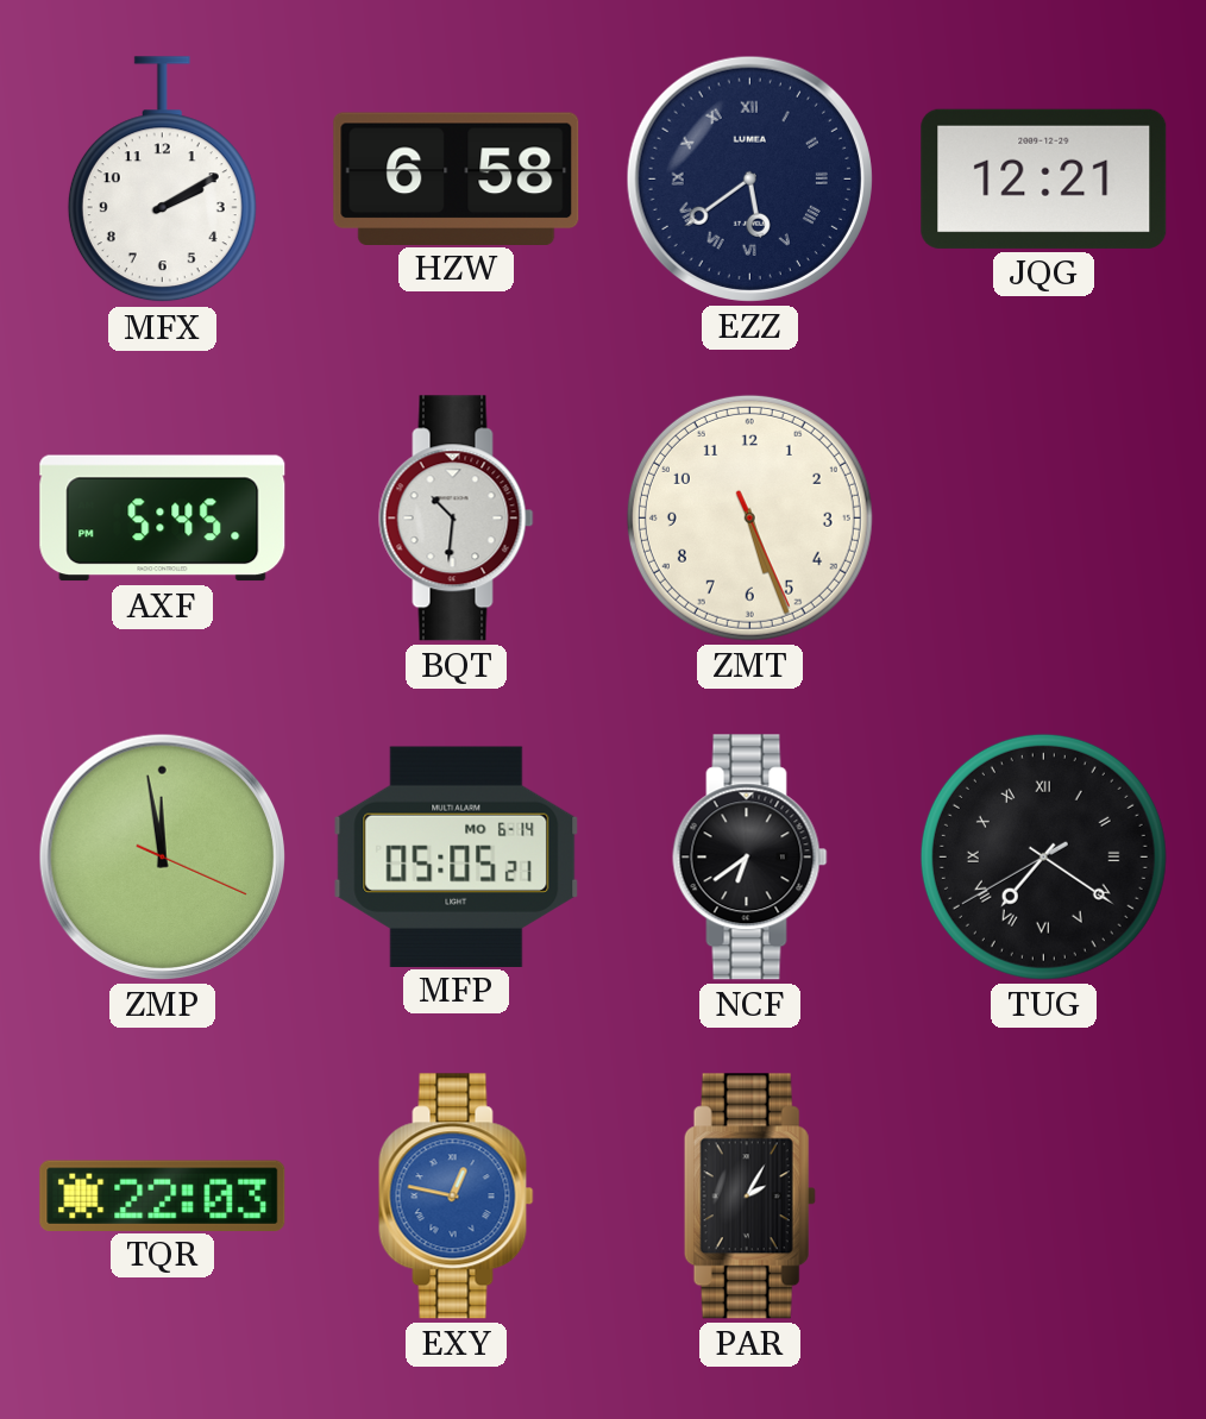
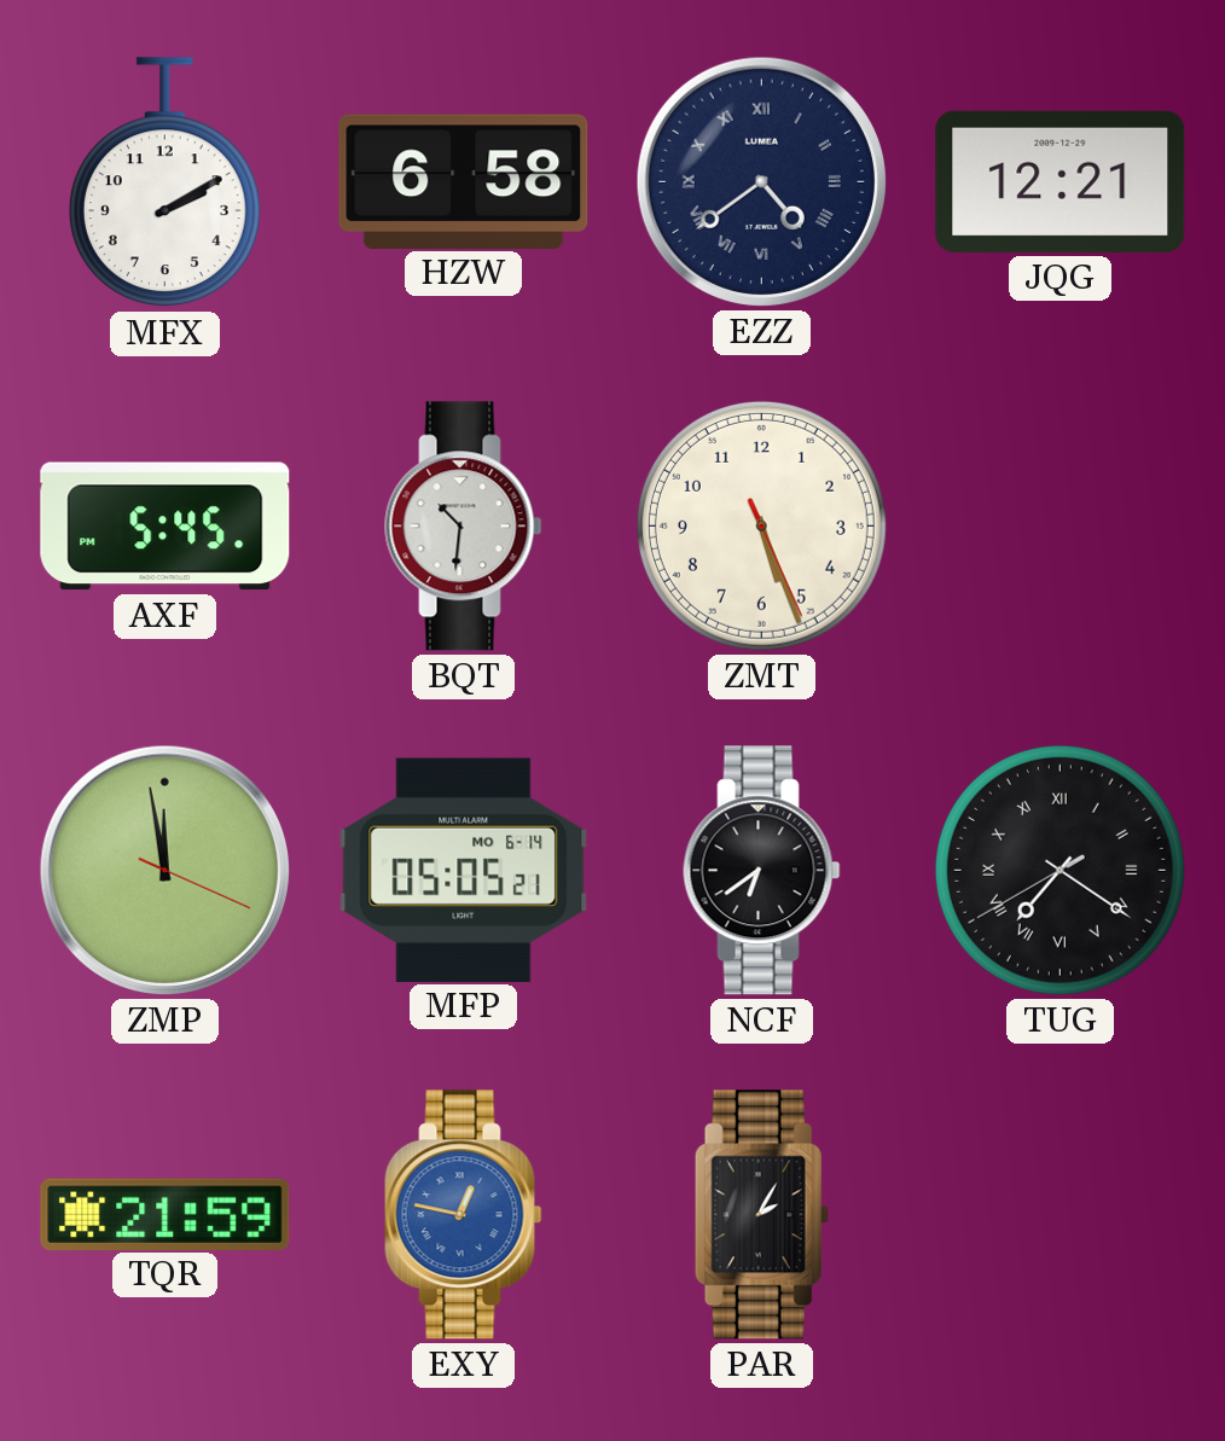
EZZ: 5:39 -> 4:39
TQR: 22:03 -> 21:59
